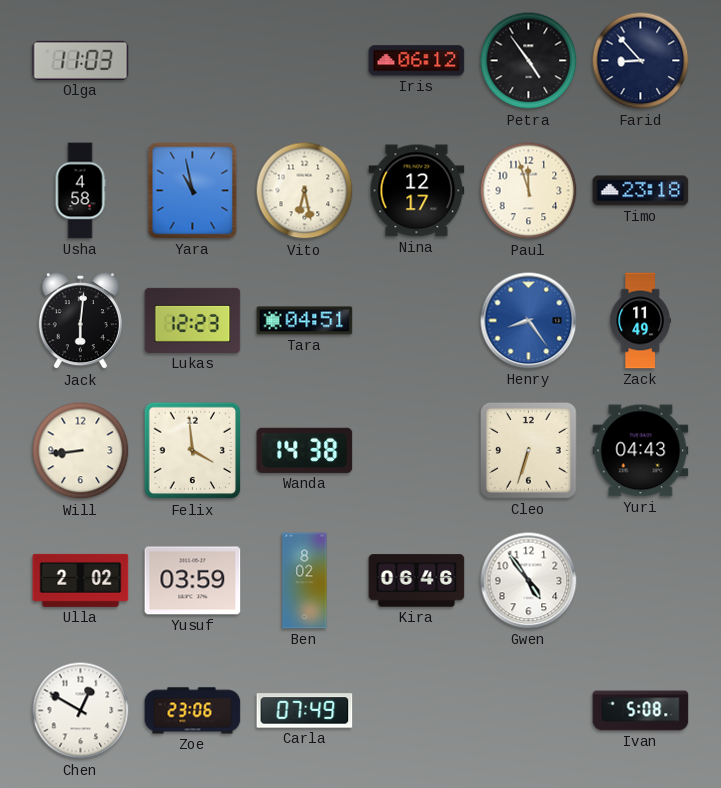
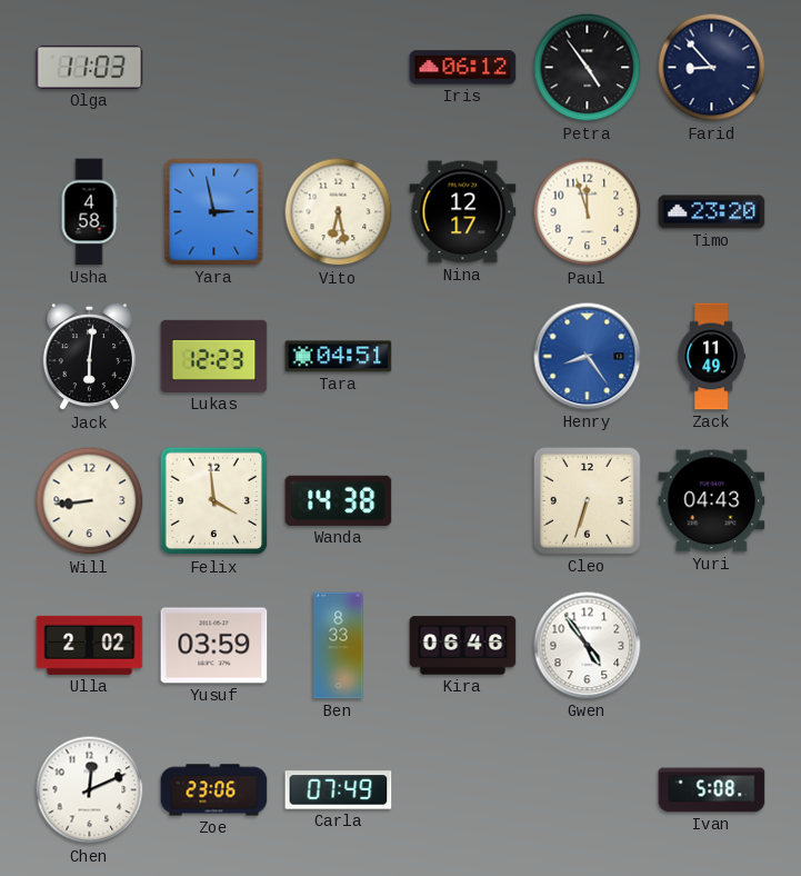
Yara: 10:58 -> 2:58
Timo: 23:18 -> 23:20
Ben: 8:02 -> 8:33
Chen: 12:50 -> 12:11
